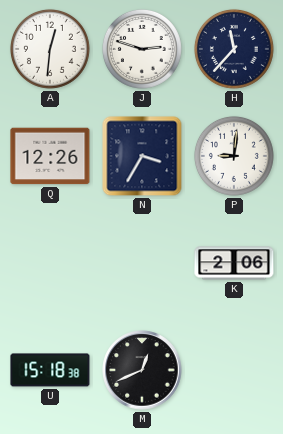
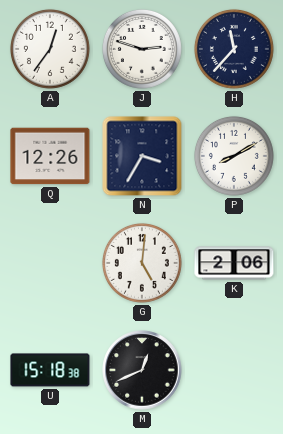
A: 12:31 -> 12:36
P: 9:01 -> 8:10
G: none -> 5:01
